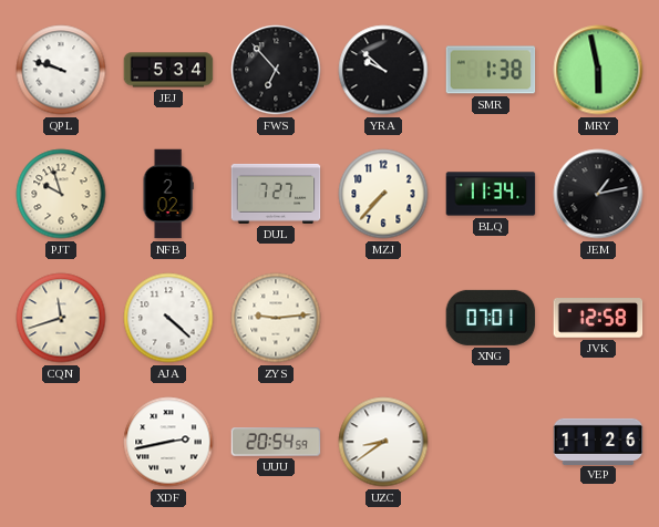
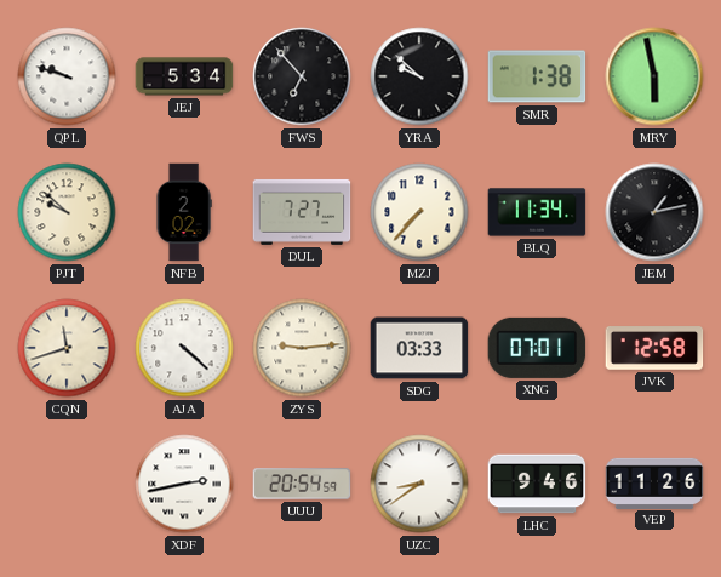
PJT: 9:57 -> 9:52
SDG: none -> 03:33
LHC: none -> 9:46
